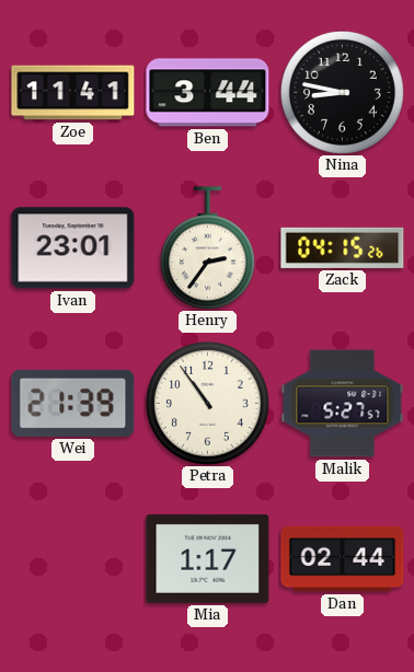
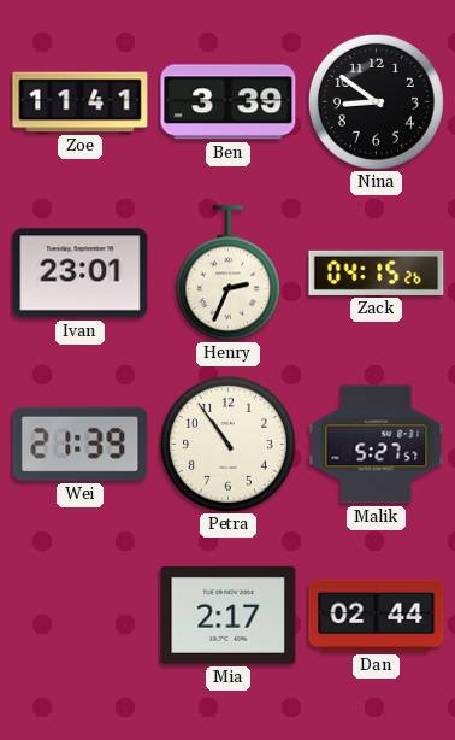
Ben: 3:44 -> 3:39
Nina: 8:47 -> 8:51
Henry: 2:36 -> 2:34
Mia: 1:17 -> 2:17
